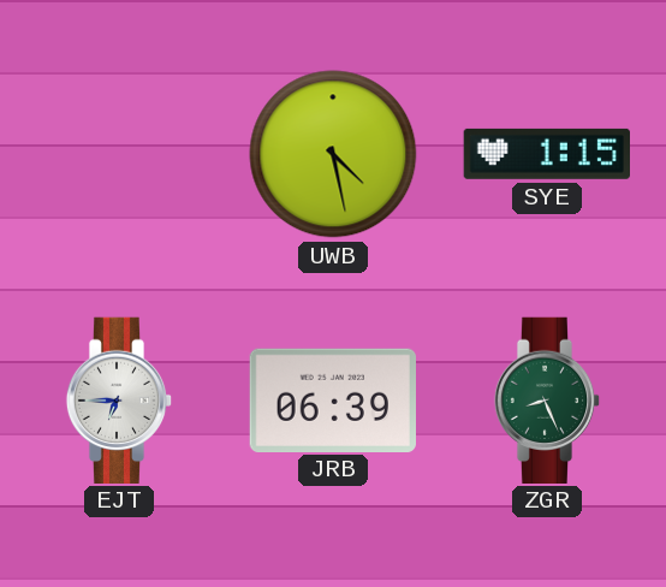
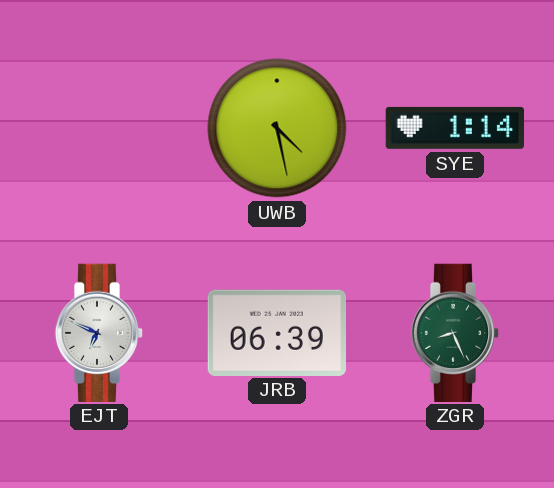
SYE: 1:15 -> 1:14
EJT: 6:45 -> 6:49
